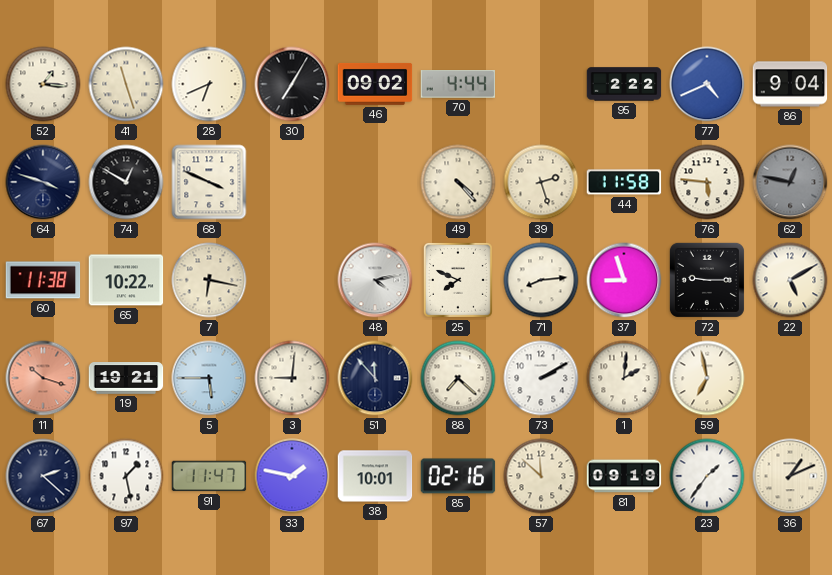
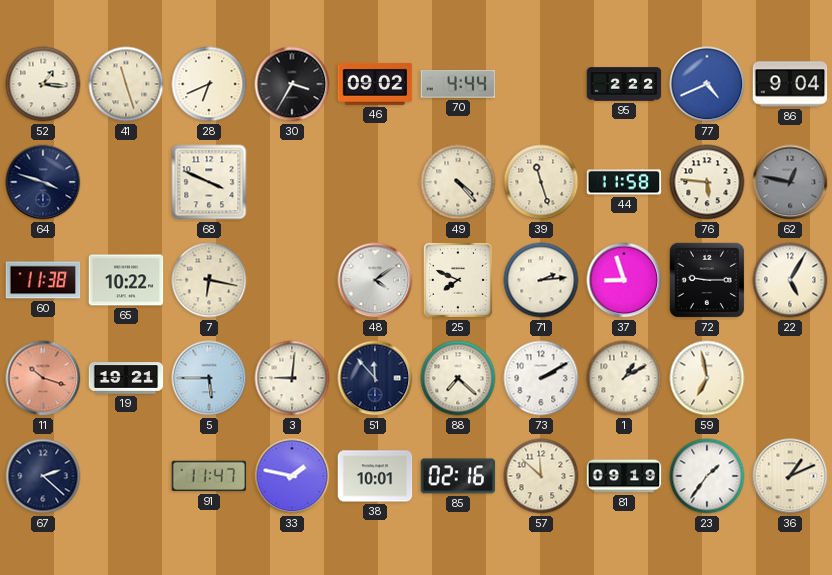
30: 7:05 -> 3:35
74: 12:50 -> none
39: 2:27 -> 11:27
48: 4:13 -> 4:09
71: 8:14 -> 2:14
22: 5:10 -> 5:05
1: 2:01 -> 1:10
97: 1:28 -> none
